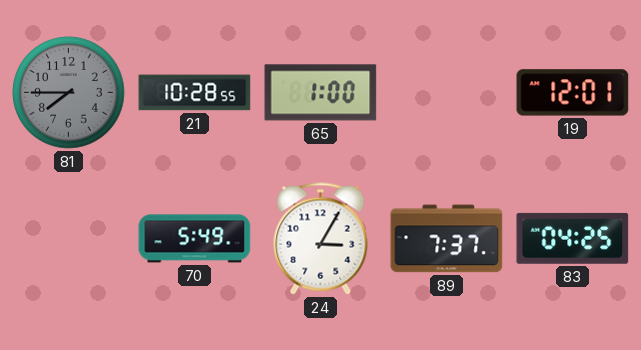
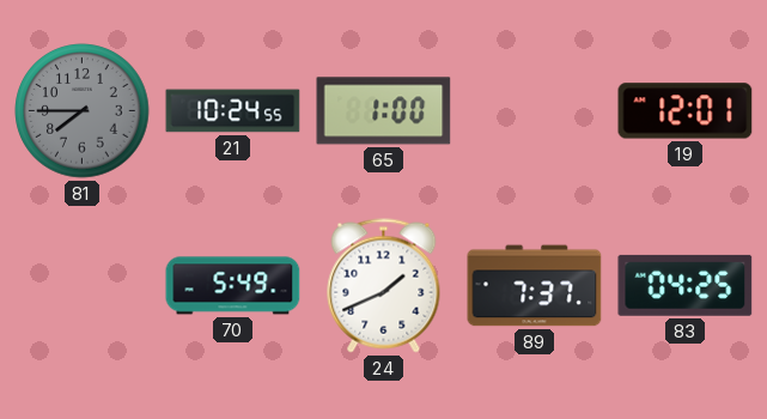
21: 10:28 -> 10:24
24: 3:05 -> 1:41
